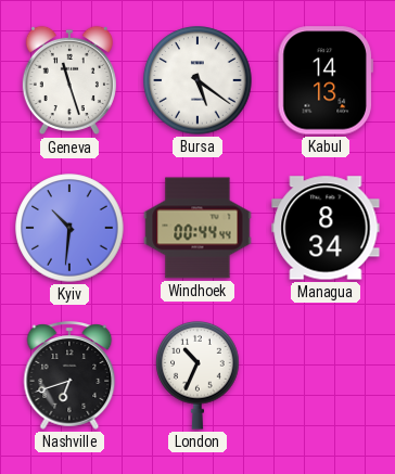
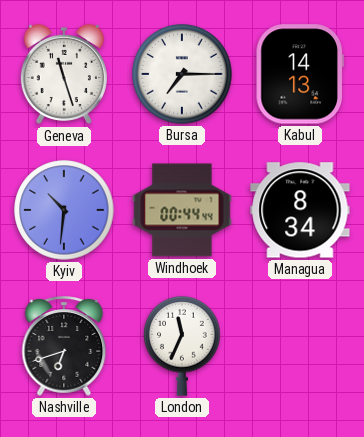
Bursa: 5:21 -> 7:15
London: 10:34 -> 11:34
